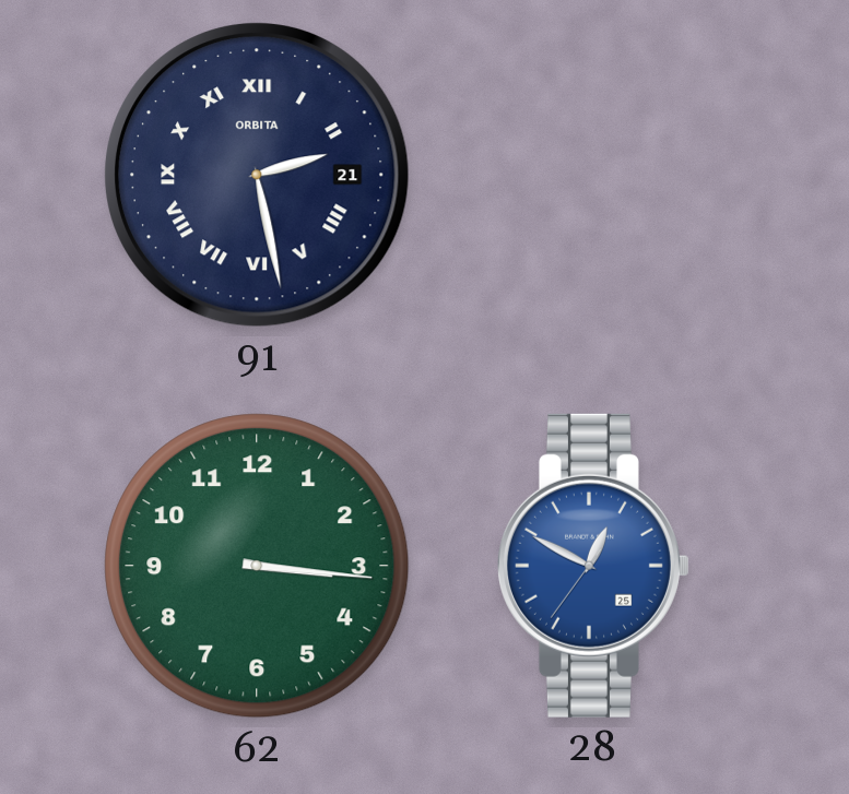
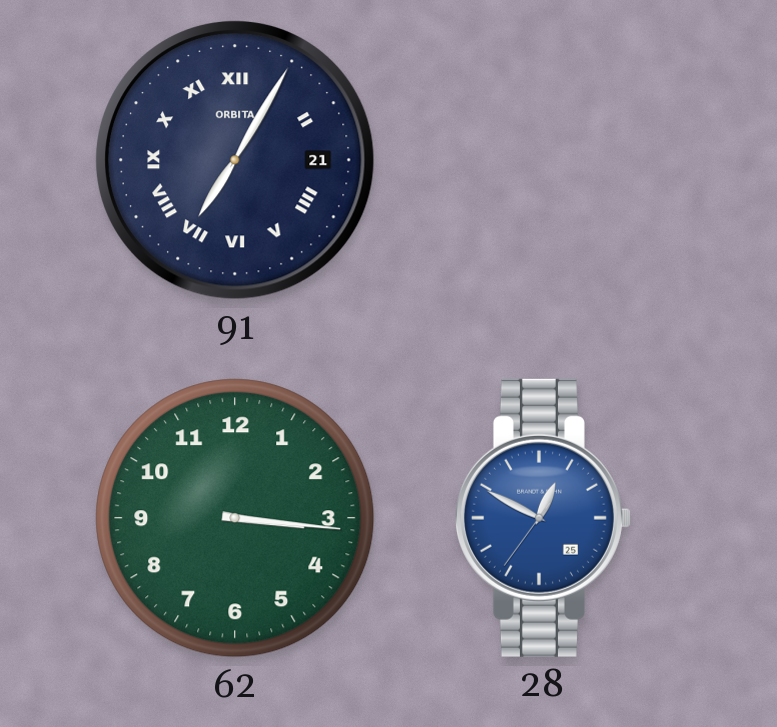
91: 2:28 -> 7:05
